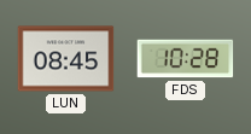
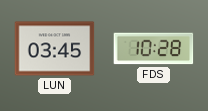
LUN: 08:45 -> 03:45
